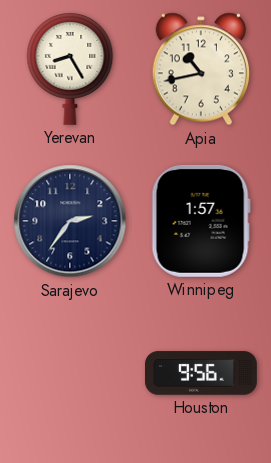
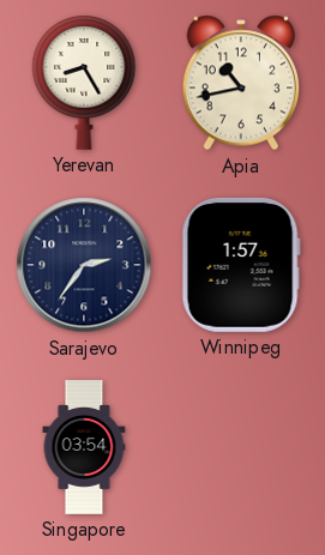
Singapore: none -> 03:54
Houston: 9:56 -> none
